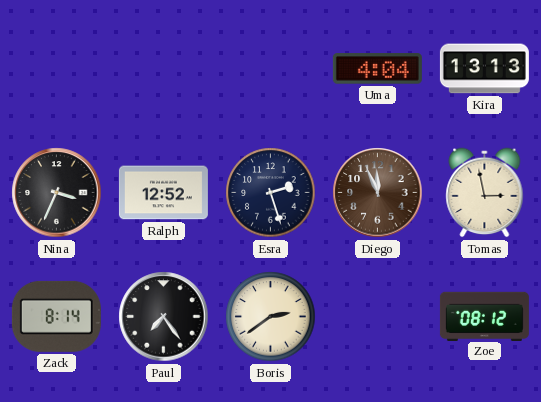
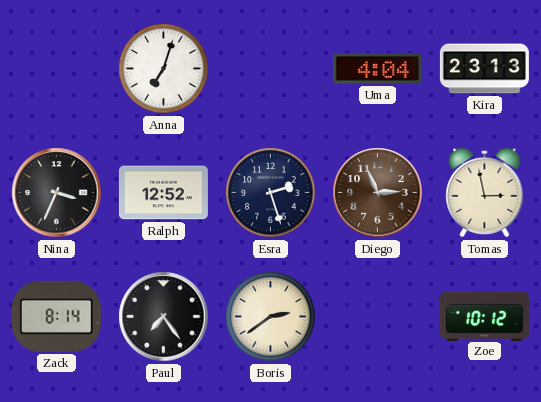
Anna: none -> 7:03
Kira: 13:13 -> 23:13
Diego: 11:56 -> 2:56
Zoe: 08:12 -> 10:12
